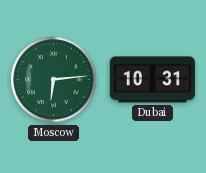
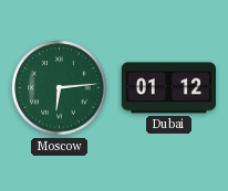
Dubai: 10:31 -> 01:12
